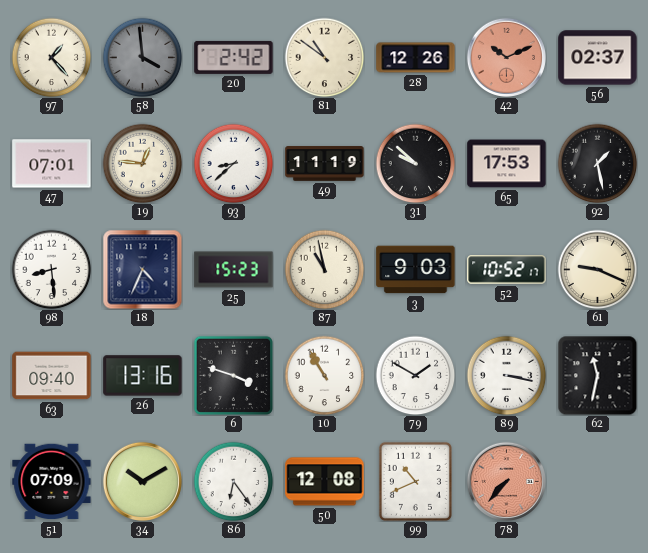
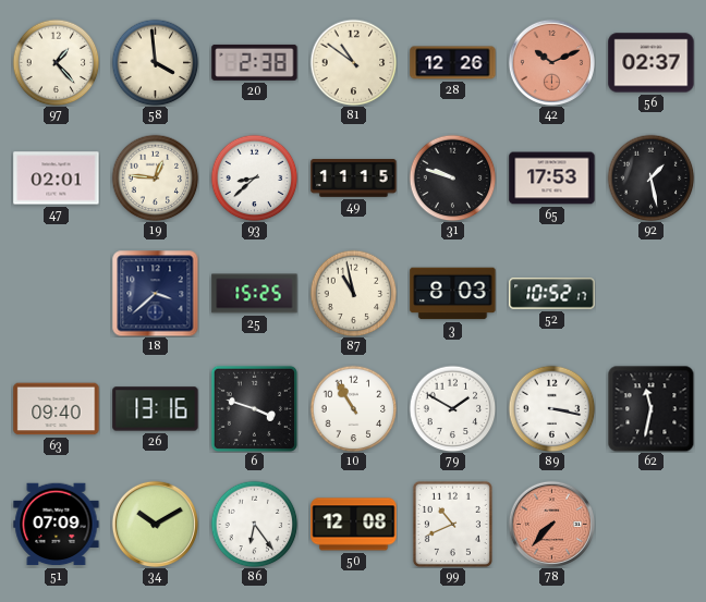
58 dial: grey -> cream
20: 2:42 -> 2:38
47: 07:01 -> 02:01
49: 11:19 -> 11:15
31: 9:52 -> 9:48
98: 8:29 -> none
18: 4:34 -> 3:38
25: 15:23 -> 15:25
3: 9:03 -> 8:03
61: 9:19 -> none
